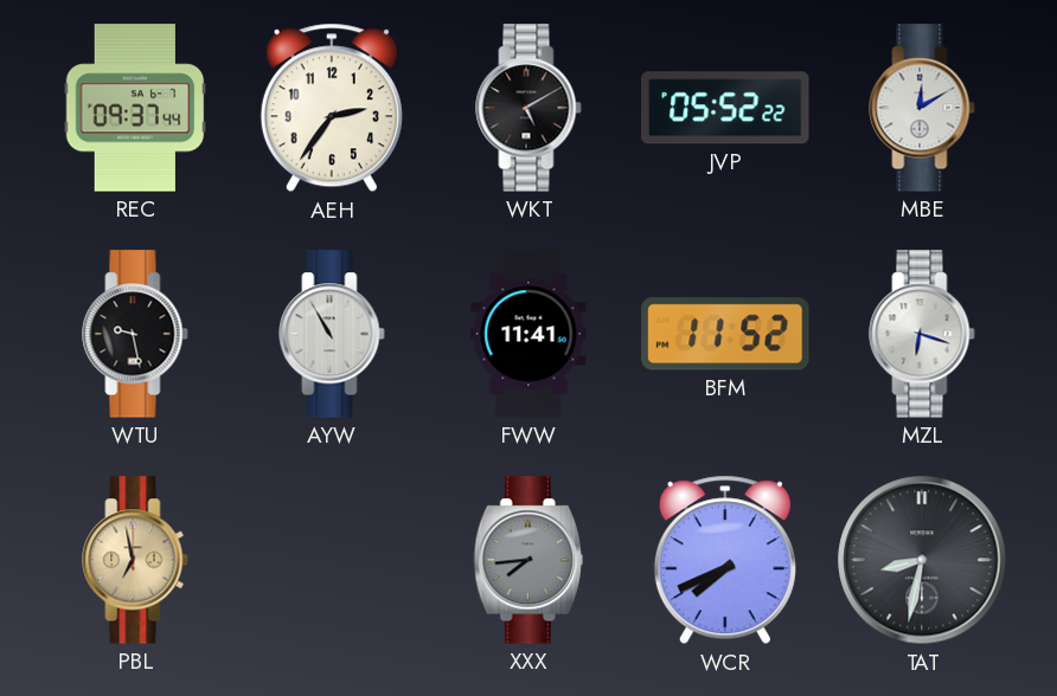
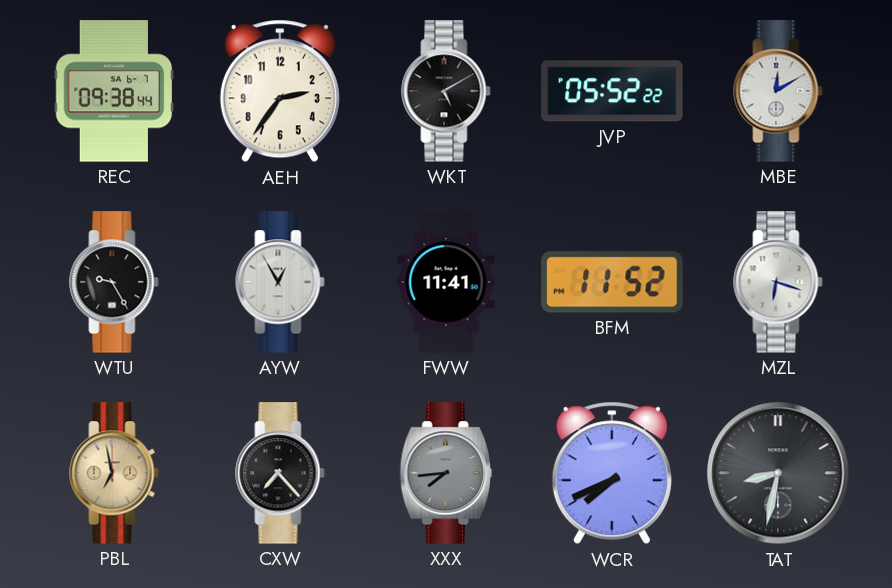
REC: 09:37 -> 09:38
WTU: 9:28 -> 9:25
AYW: 10:55 -> 12:55
CXW: none -> 7:23
